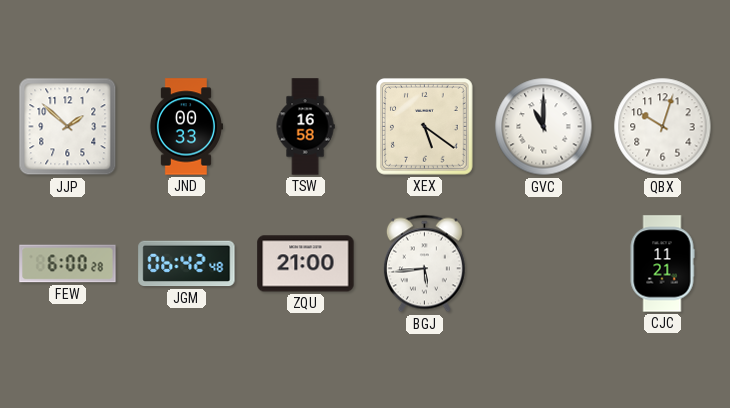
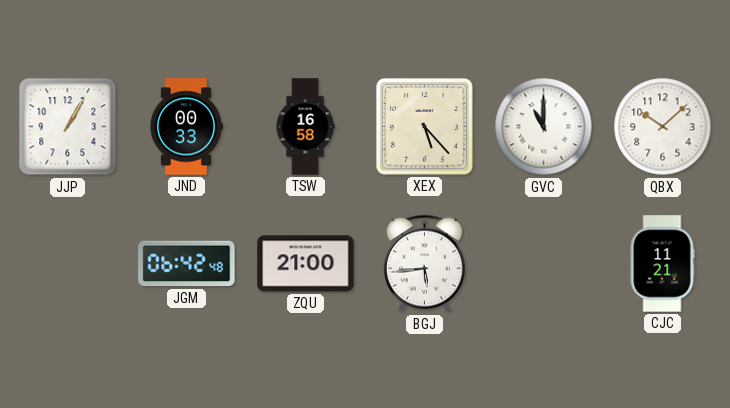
JJP: 1:52 -> 1:05
XEX: 5:21 -> 5:23
QBX: 10:03 -> 10:08
FEW: 6:00 -> none
